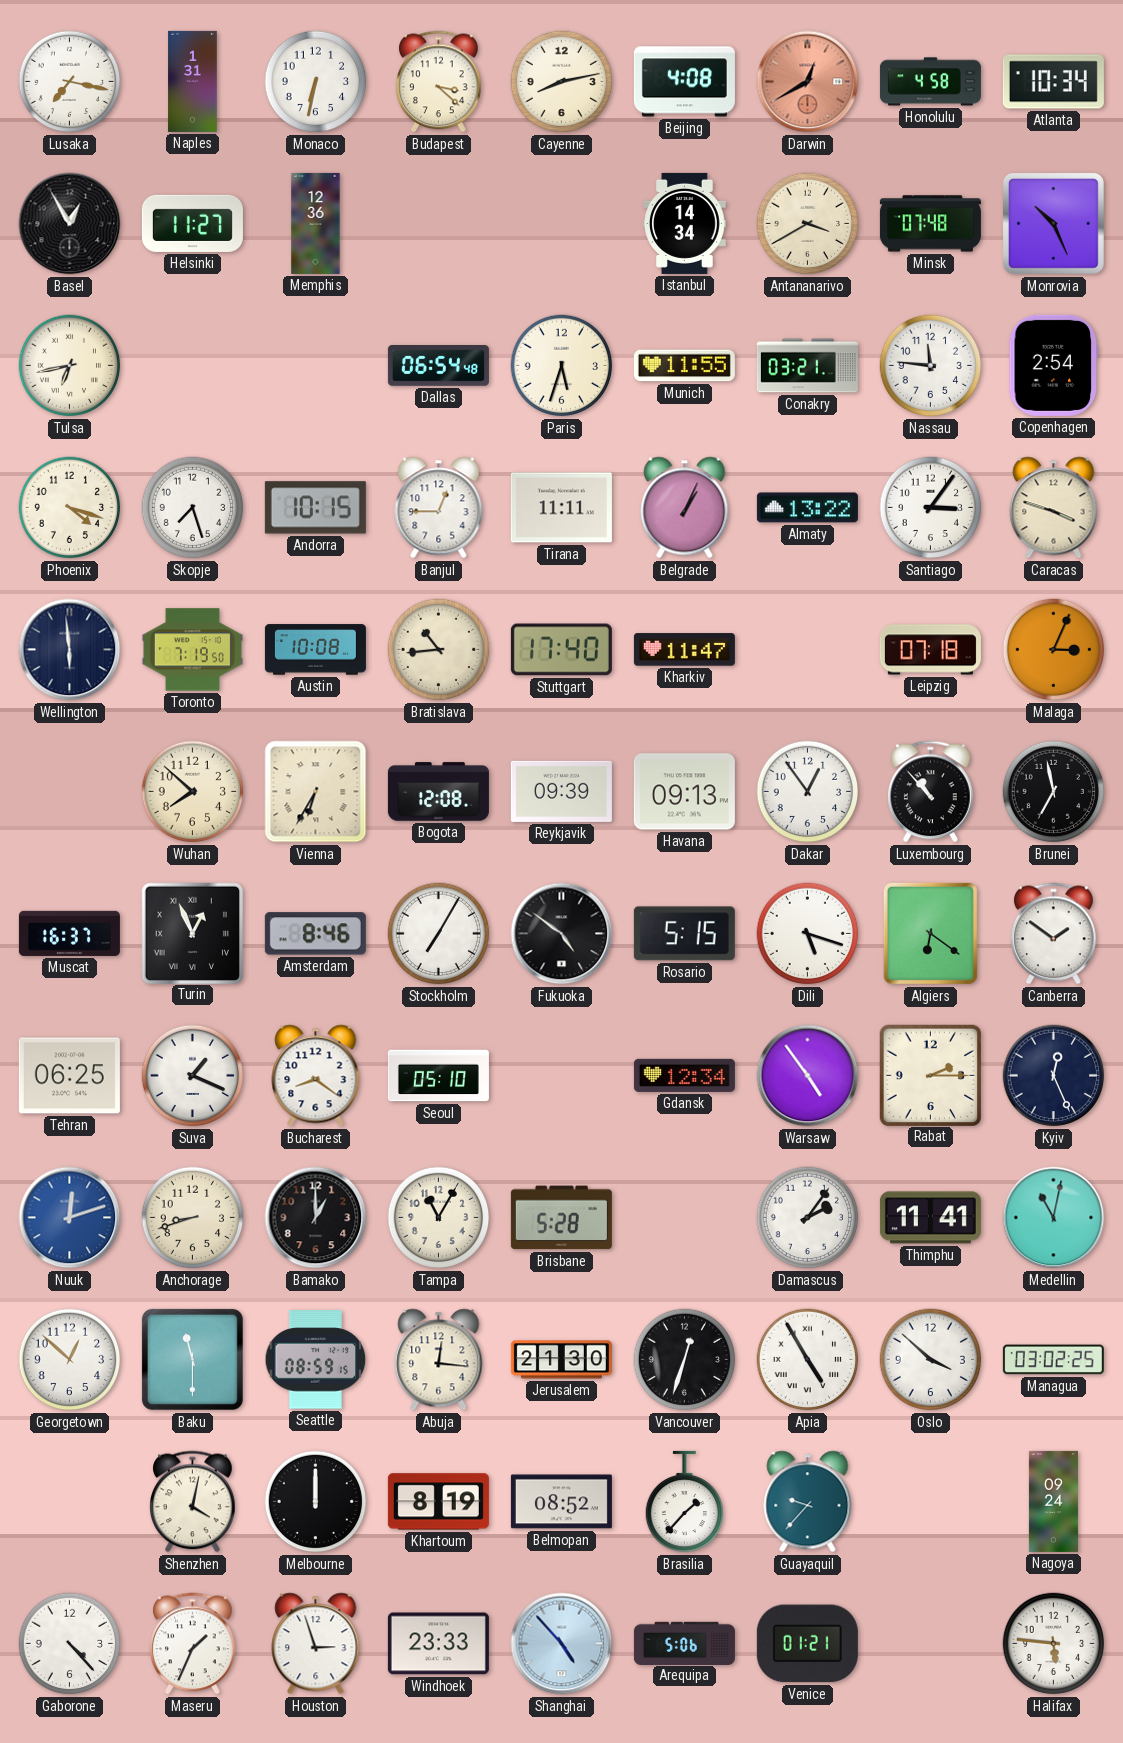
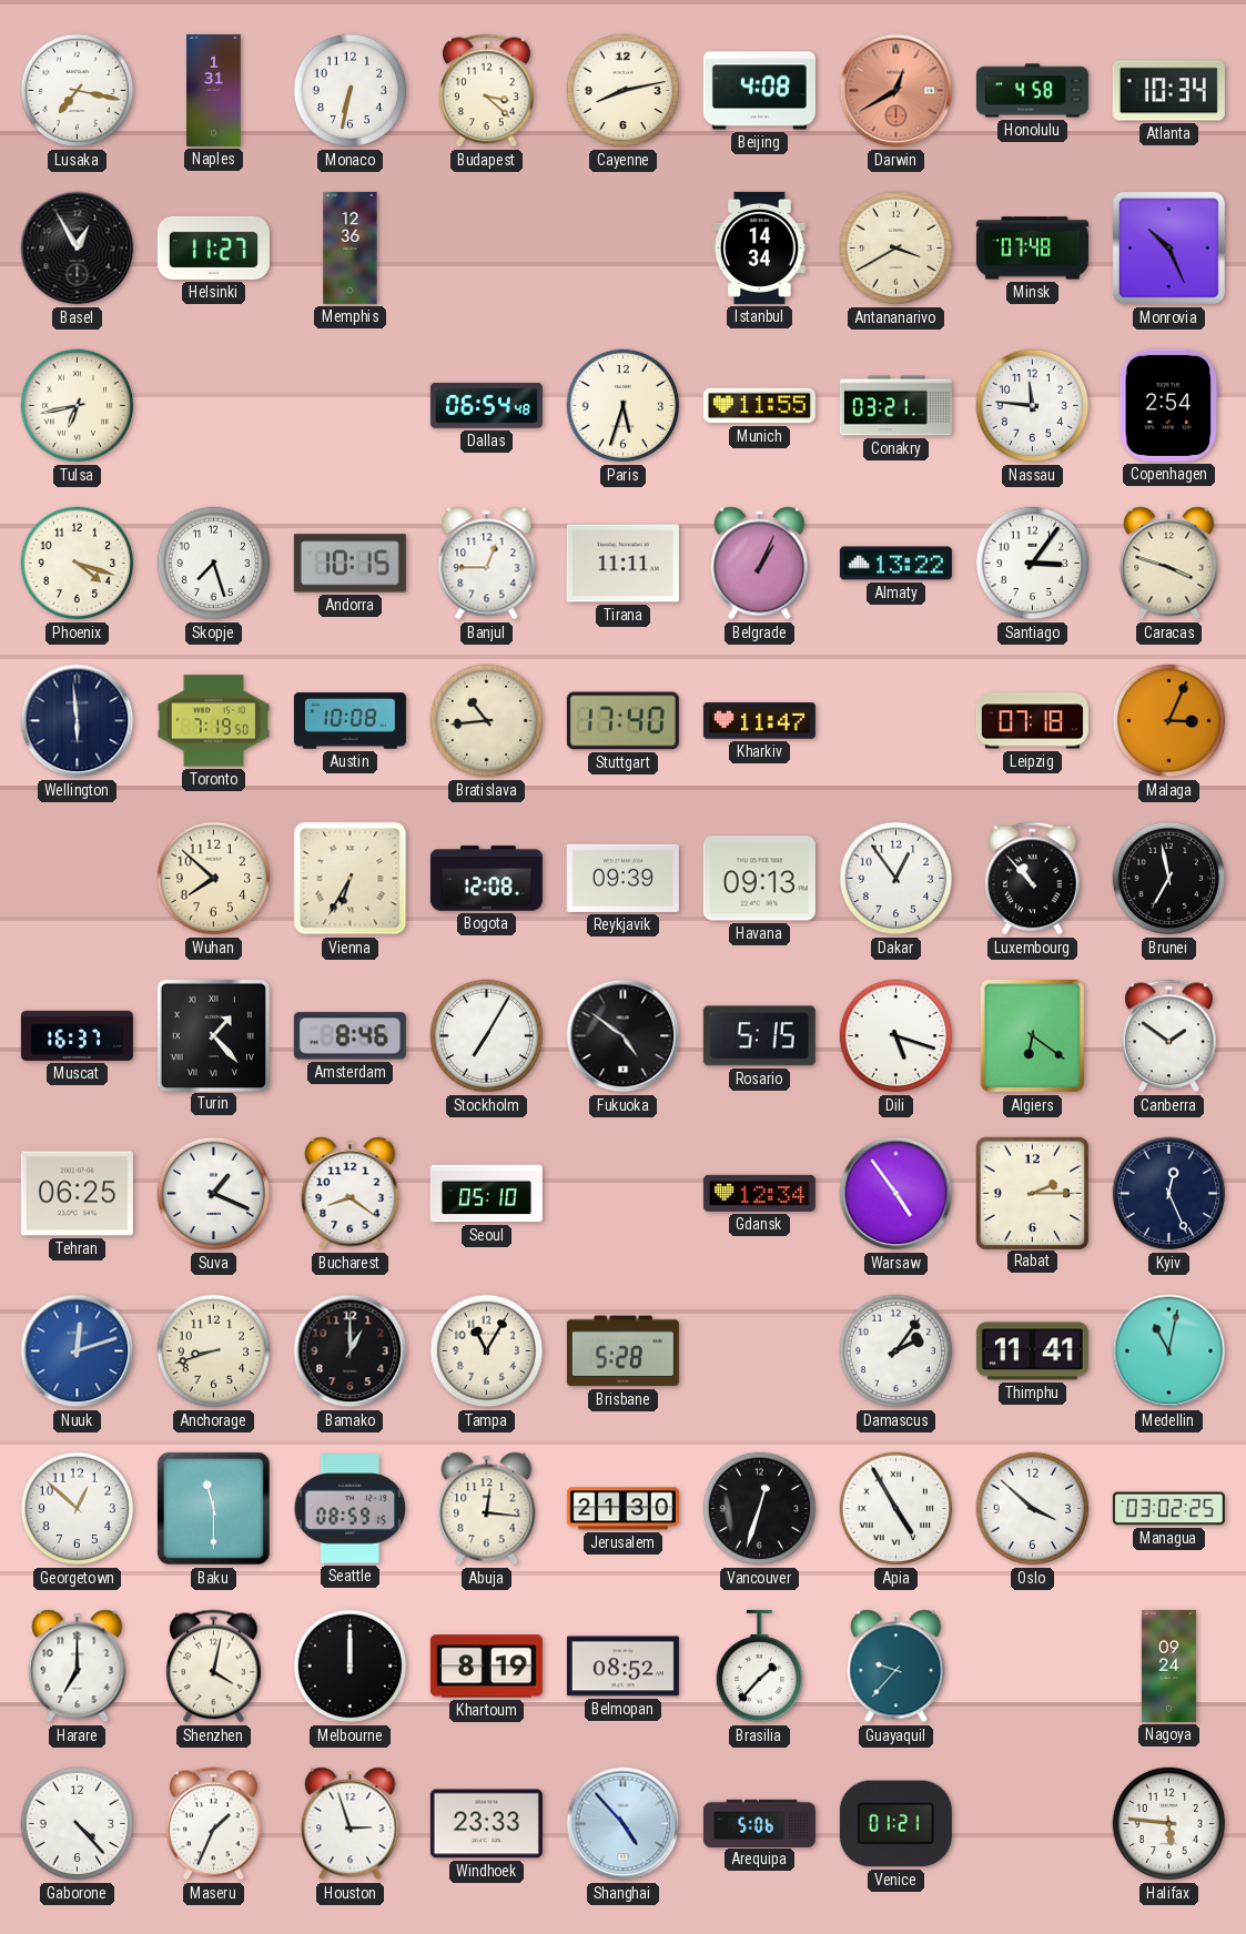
Turin: 12:56 -> 1:23
Harare: none -> 7:00
